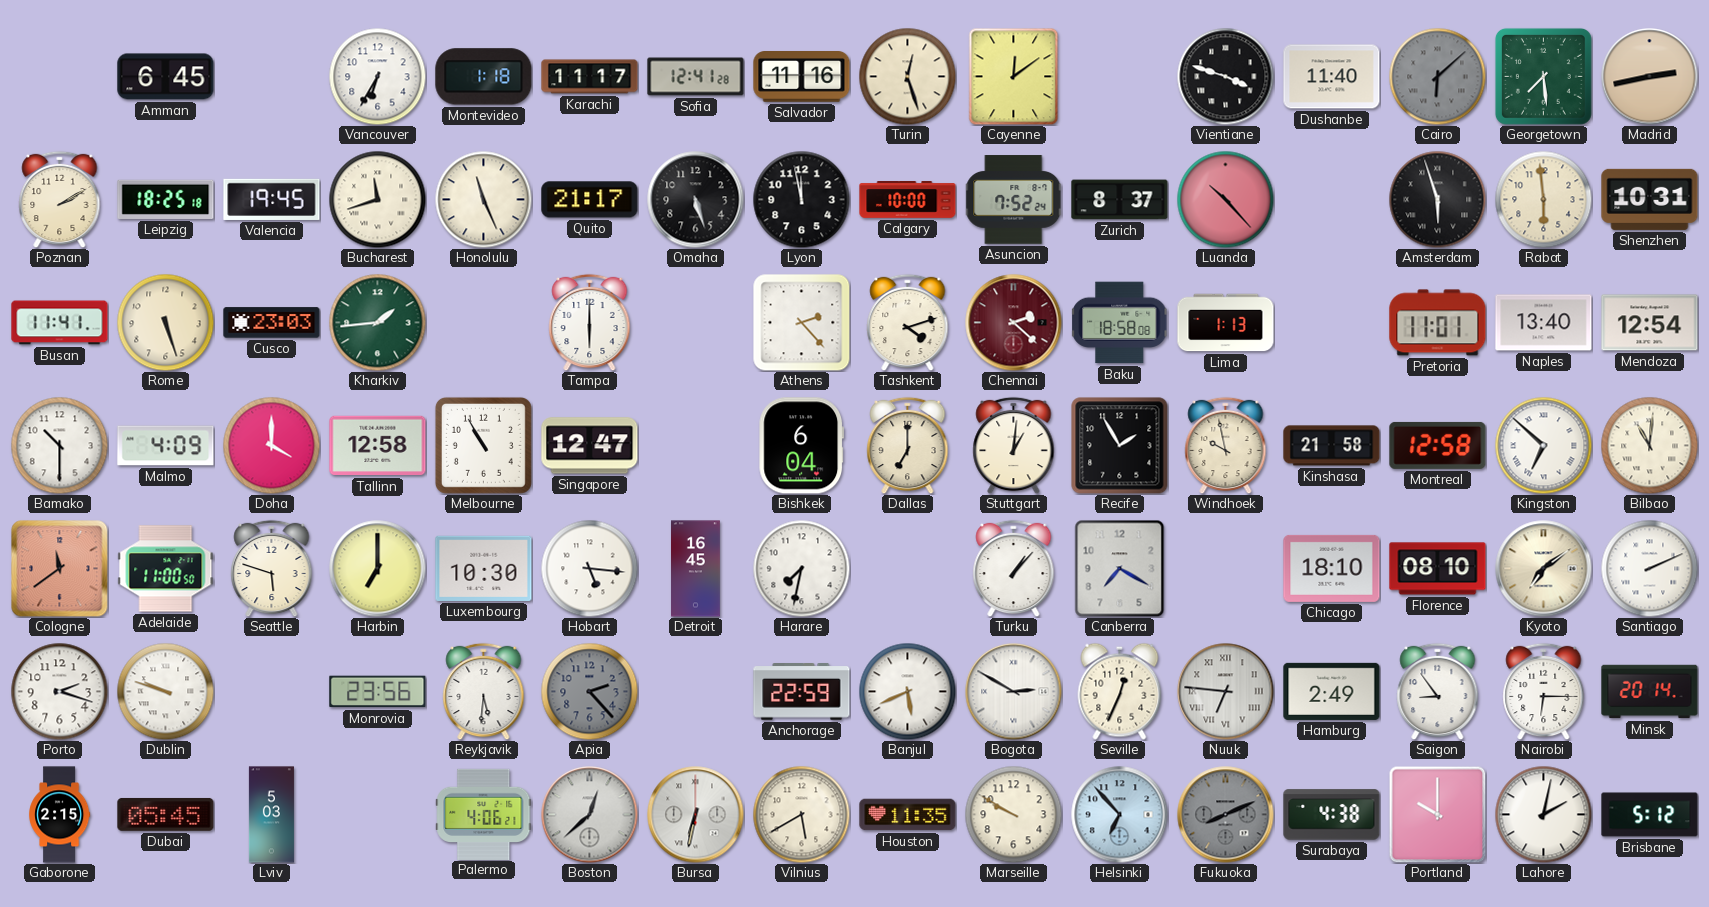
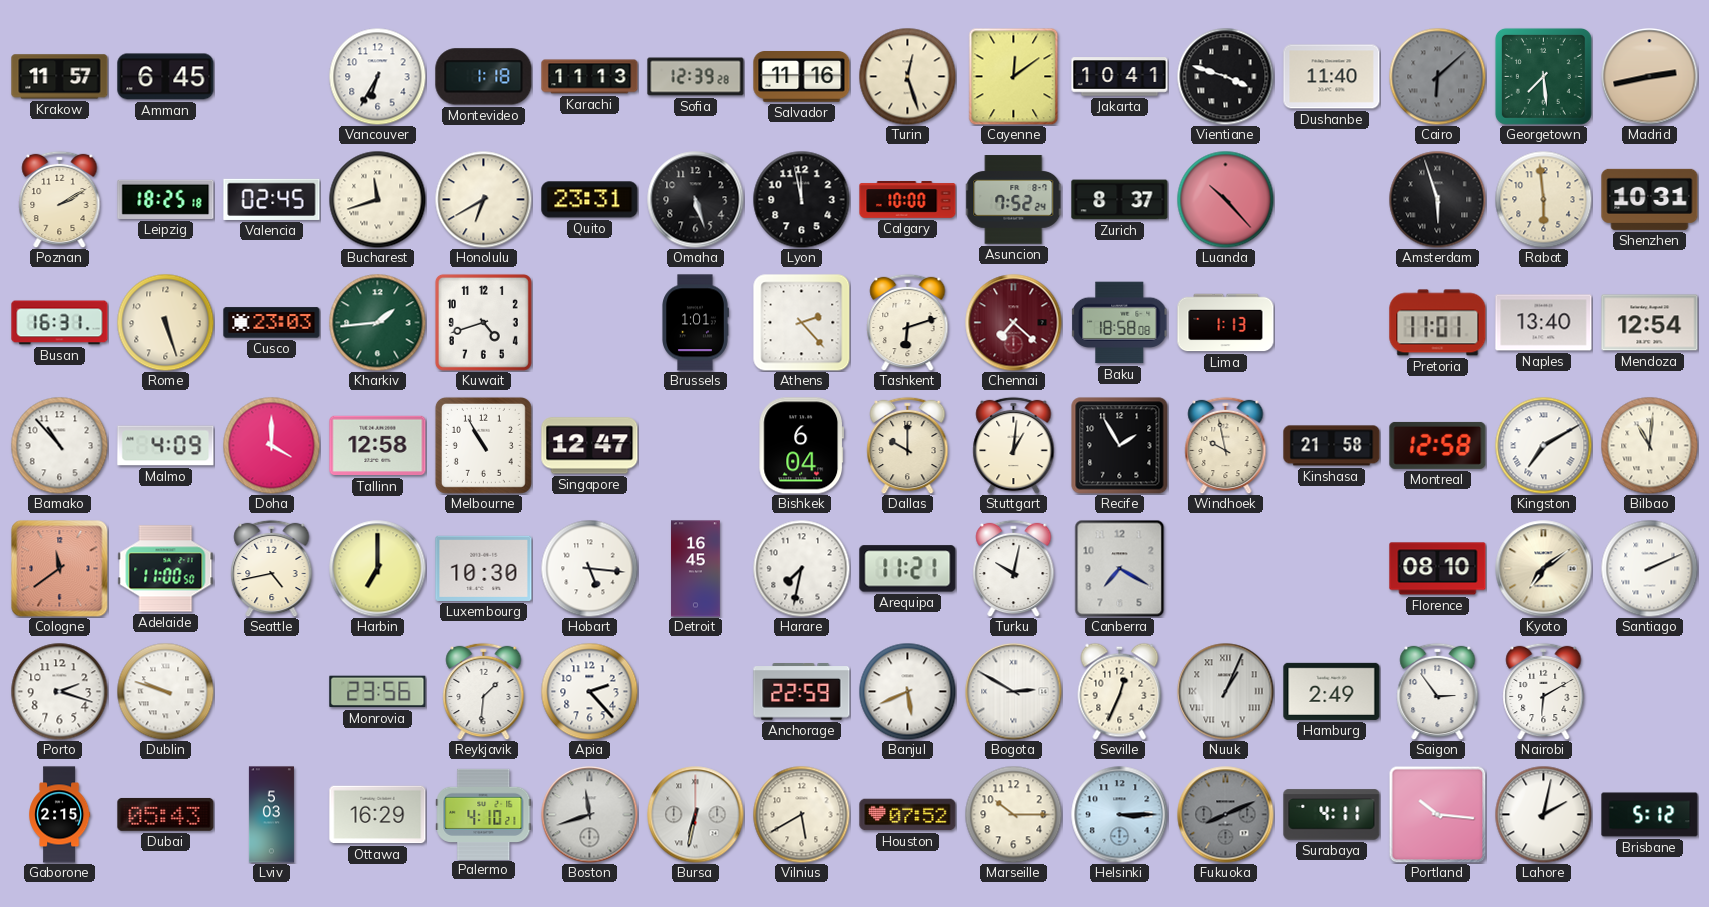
Krakow: none -> 11:57
Karachi: 11:17 -> 11:13
Sofia: 12:41 -> 12:39
Jakarta: none -> 10:41
Valencia: 19:45 -> 02:45
Honolulu: 11:26 -> 6:40
Quito: 21:17 -> 23:31
Busan: 11:41 -> 16:31
Kuwait: none -> 4:42
Tampa: 6:00 -> none
Brussels: none -> 1:01
Tashkent: 4:12 -> 6:12
Chennai: 2:22 -> 7:22
Bamako: 10:30 -> 10:53
Dallas: 7:00 -> 10:00
Kingston: 6:52 -> 7:10
Seattle: 5:48 -> 4:43
Arequipa: none -> 11:21
Turku: 1:07 -> 10:02
Chicago: 18:10 -> none
Reykjavik: 5:31 -> 1:31
Apia dial: grey -> white
Nuuk: 6:46 -> 1:04
Saigon: 8:54 -> 2:54
Nairobi: 6:15 -> 6:10
Minsk: 20:14 -> none
Dubai: 05:45 -> 05:43
Ottawa: none -> 16:29
Palermo: 4:06 -> 4:10
Boston: 12:38 -> 11:42
Houston: 11:35 -> 07:52
Marseille: 9:50 -> 10:15
Helsinki: 6:53 -> 3:15
Surabaya: 4:38 -> 4:11
Portland: 10:00 -> 10:16
